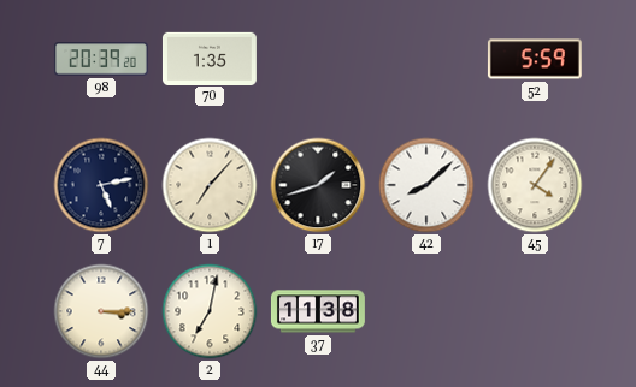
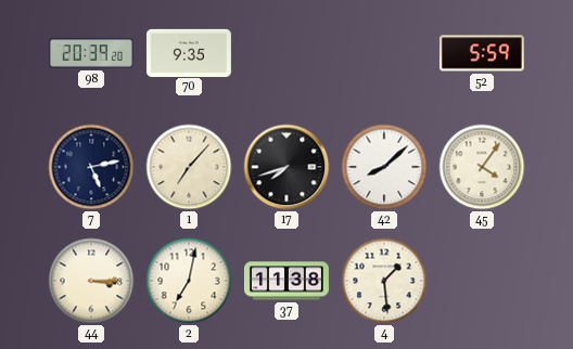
70: 1:35 -> 9:35
17: 1:42 -> 7:42
4: none -> 1:29
